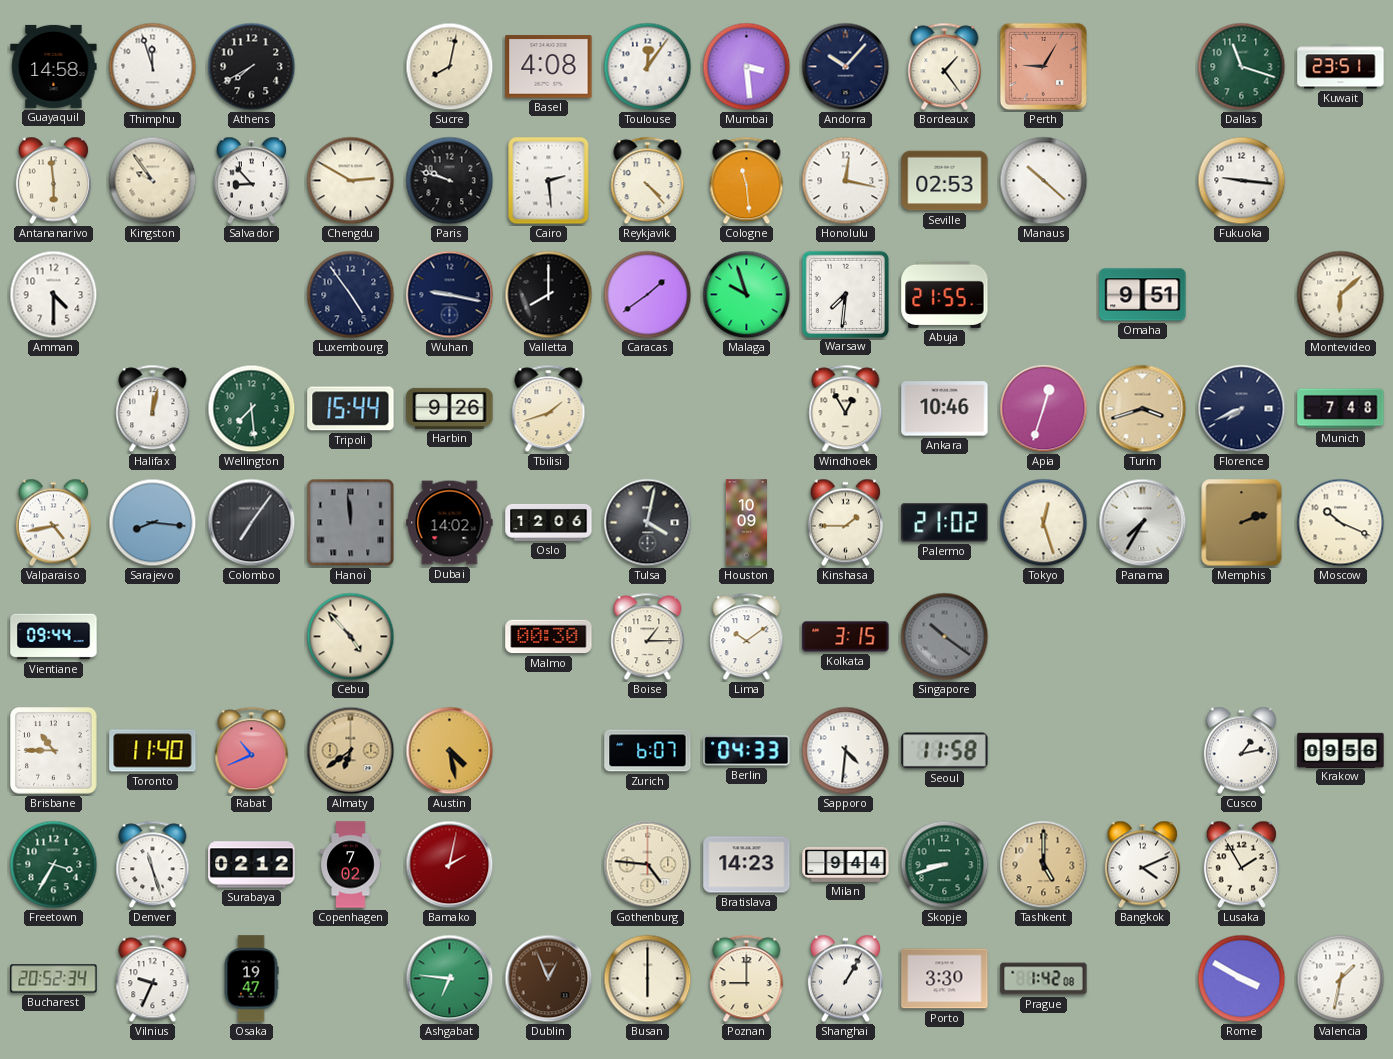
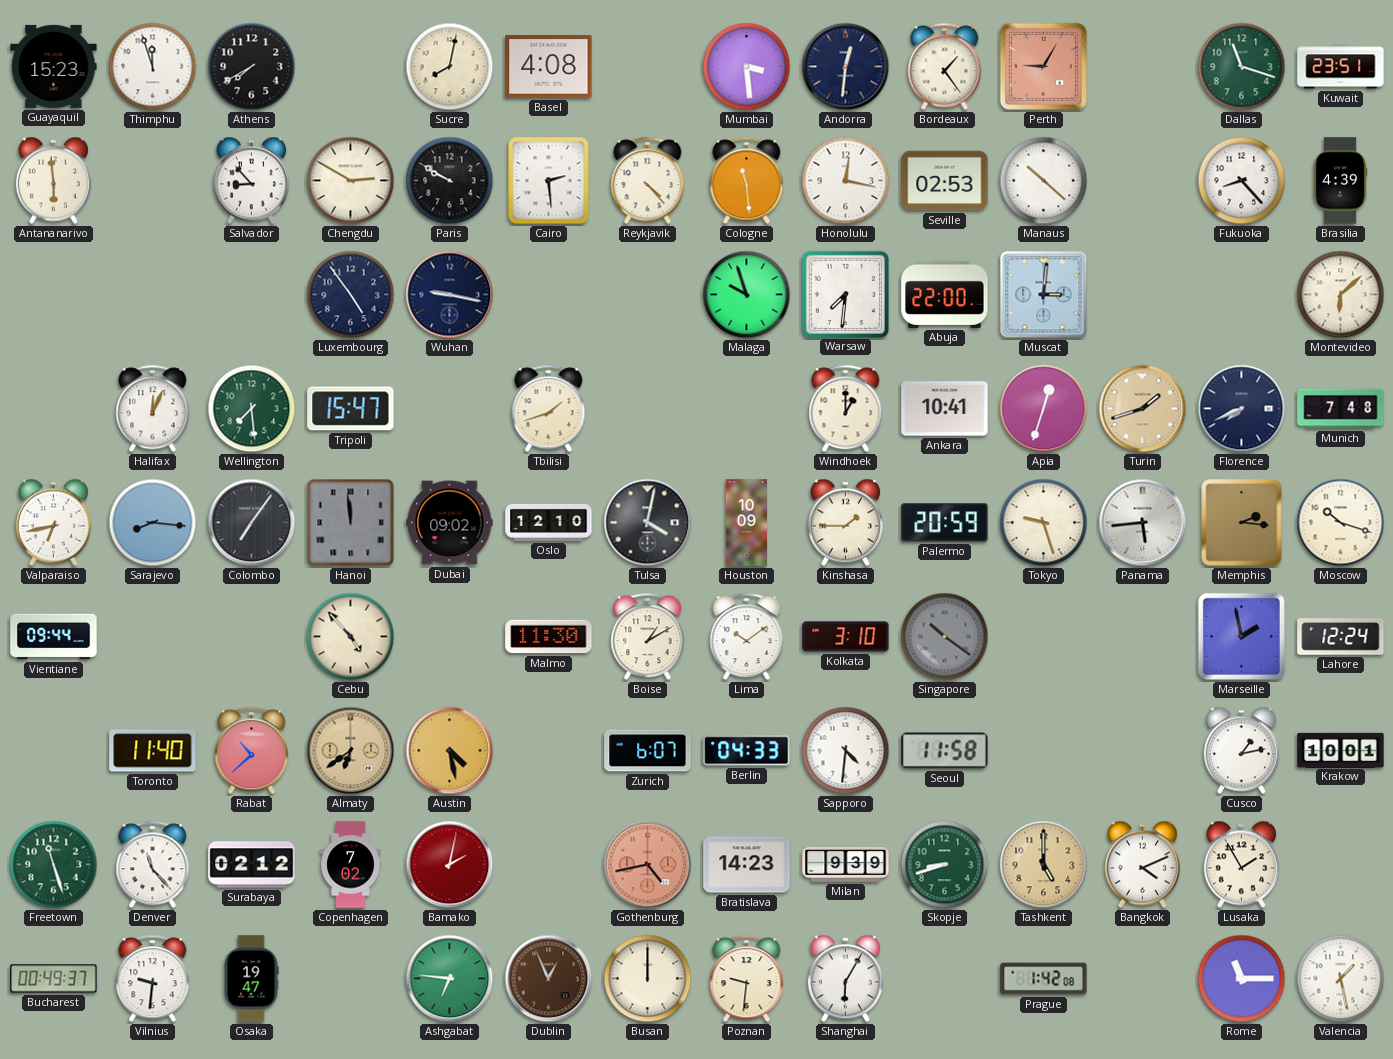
Guayaquil: 14:58 -> 15:23
Toulouse: 12:06 -> none
Andorra: 10:07 -> 12:31
Kingston: 9:54 -> none
Paris: 9:48 -> 9:50
Fukuoka: 9:16 -> 8:23
Brasilia: none -> 4:39
Amman: 4:30 -> none
Valletta: 8:00 -> none
Caracas: 1:39 -> none
Abuja: 21:55 -> 22:00
Muscat: none -> 3:01
Omaha: 9:51 -> none
Halifax: 12:02 -> 12:04
Tripoli: 15:44 -> 15:47
Harbin: 9:26 -> none
Windhoek: 12:55 -> 1:00
Ankara: 10:46 -> 10:41
Turin: 3:42 -> 1:42
Valparaiso: 4:43 -> 6:43
Dubai: 14:02 -> 09:02
Oslo: 12:06 -> 12:10
Palermo: 21:02 -> 20:59
Tokyo: 12:27 -> 9:27
Panama: 7:35 -> 5:44
Memphis: 2:12 -> 2:16
Moscow: 10:19 -> 10:18
Malmo: 00:30 -> 11:30
Boise: 1:15 -> 1:10
Kolkata: 3:15 -> 3:10
Marseille: none -> 1:58
Lahore: none -> 12:24
Brisbane: 10:45 -> none
Rabat: 10:41 -> 10:38
Krakow: 09:56 -> 10:01
Freetown: 3:35 -> 11:27
Denver: 11:27 -> 11:23
Gothenburg: 4:46 -> 4:43
Gothenburg dial: cream -> salmon
Milan: 9:44 -> 9:39
Bucharest: 20:52 -> 00:49
Vilnius: 9:34 -> 9:31
Busan: 6:00 -> 12:00
Poznan: 9:00 -> 9:31
Shanghai: 1:05 -> 6:05
Porto: 3:30 -> none
Rome: 3:50 -> 11:15
Valencia: 1:32 -> 1:28
